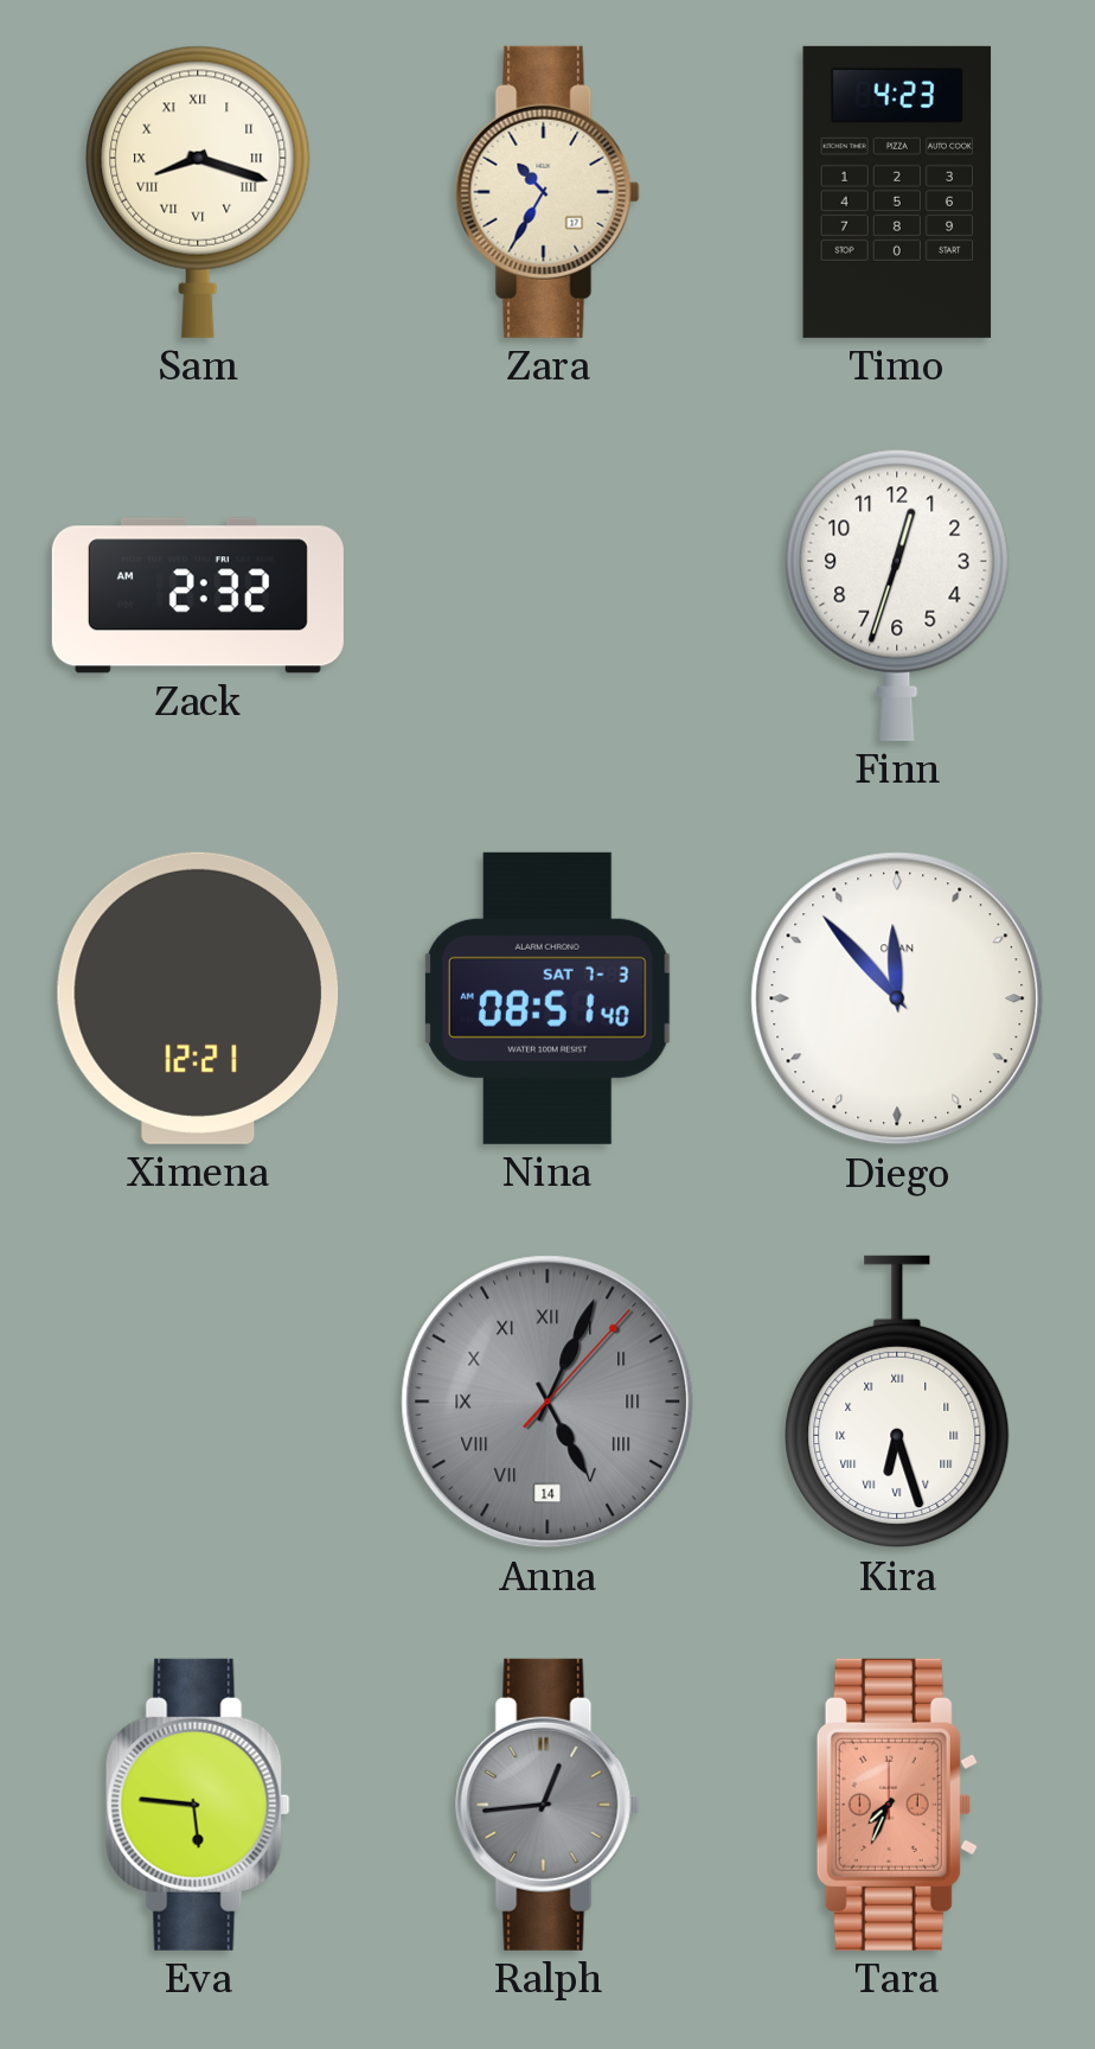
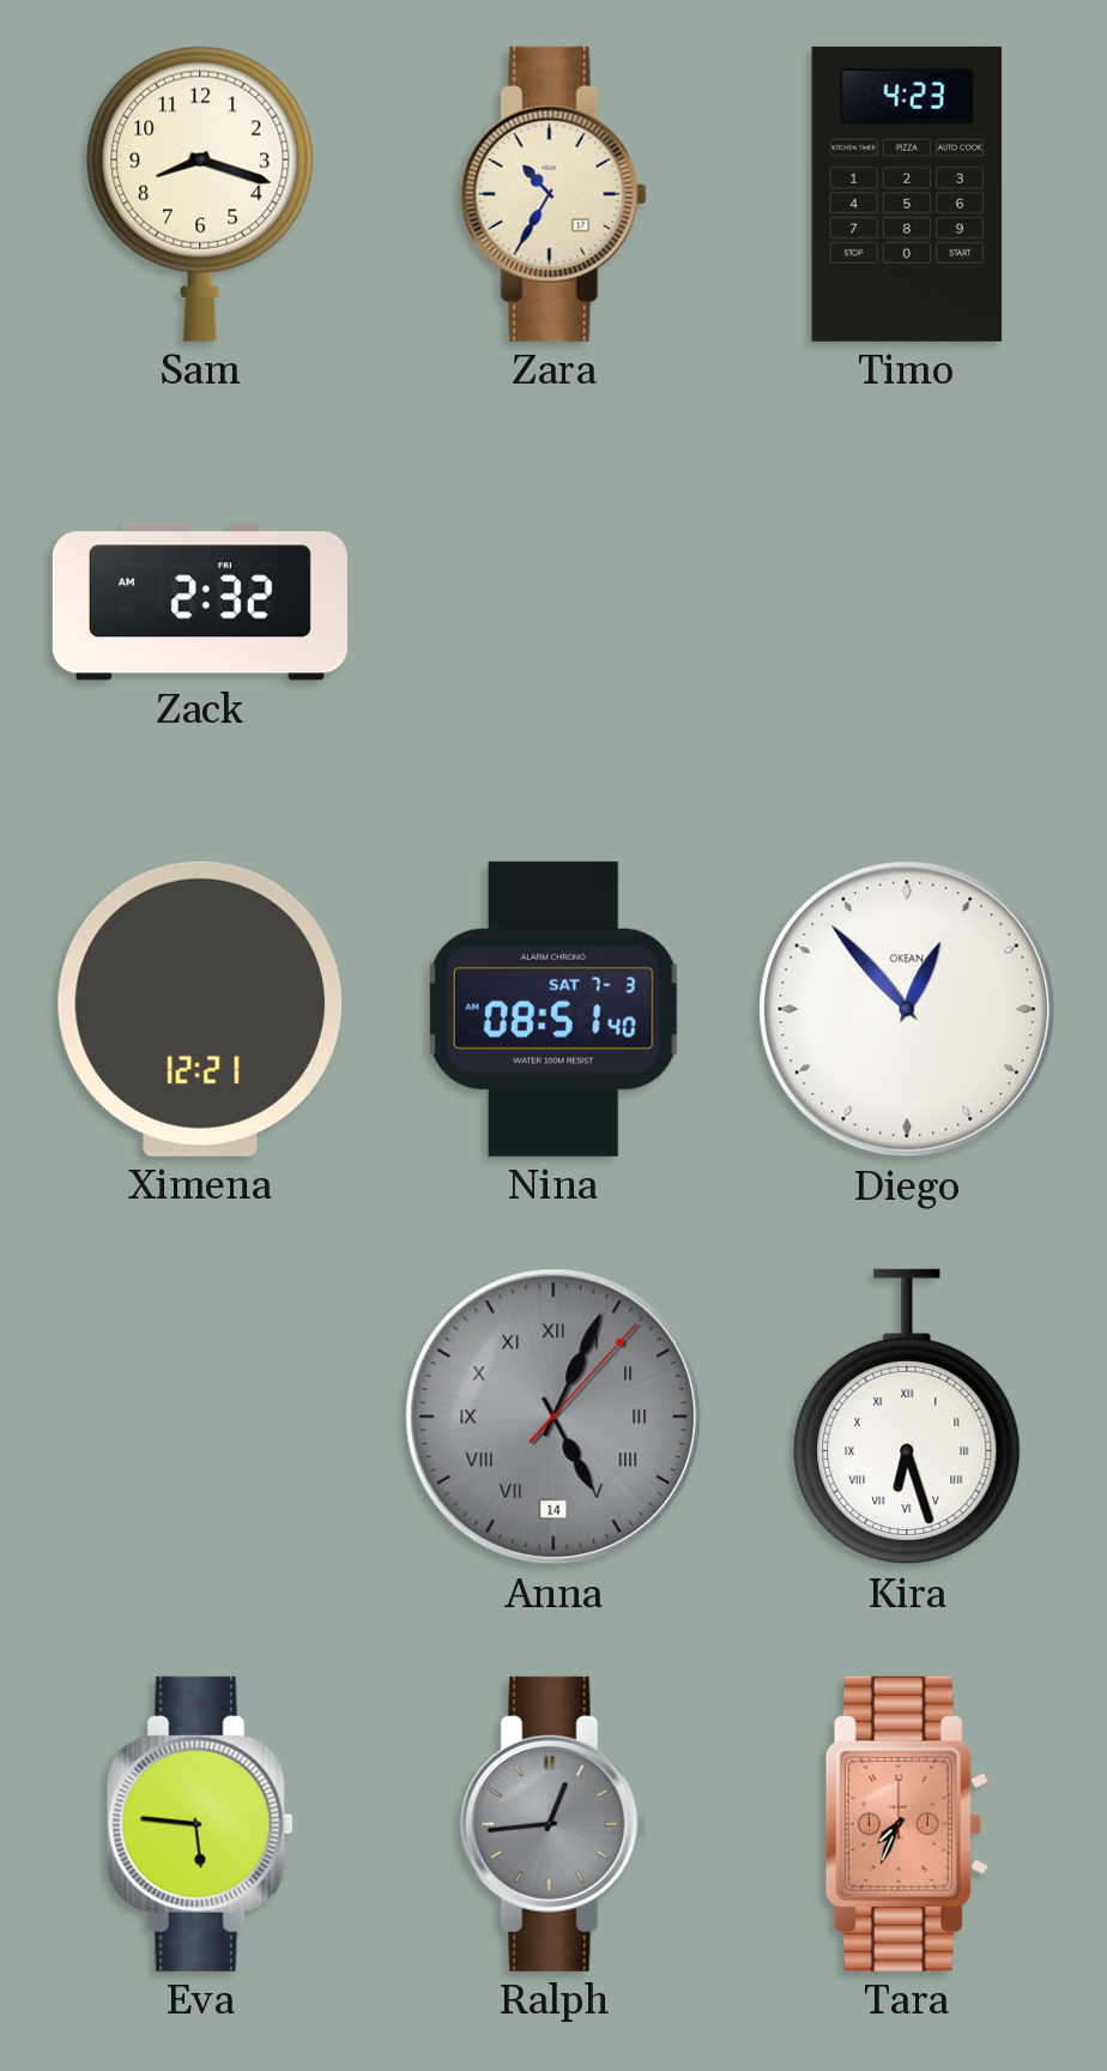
Sam numerals: Roman -> Arabic
Finn: 12:33 -> none
Diego: 11:53 -> 12:53
